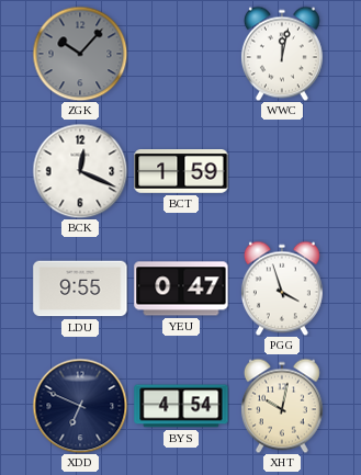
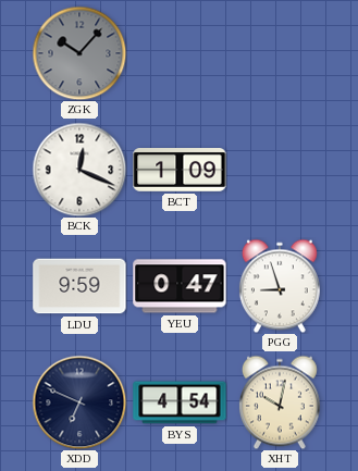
WWC: 12:02 -> none
BCT: 1:59 -> 1:09
LDU: 9:55 -> 9:59
PGG: 3:57 -> 8:57
